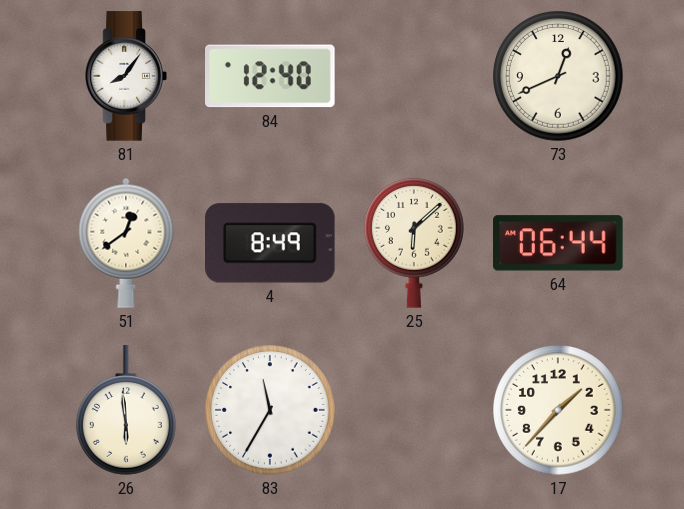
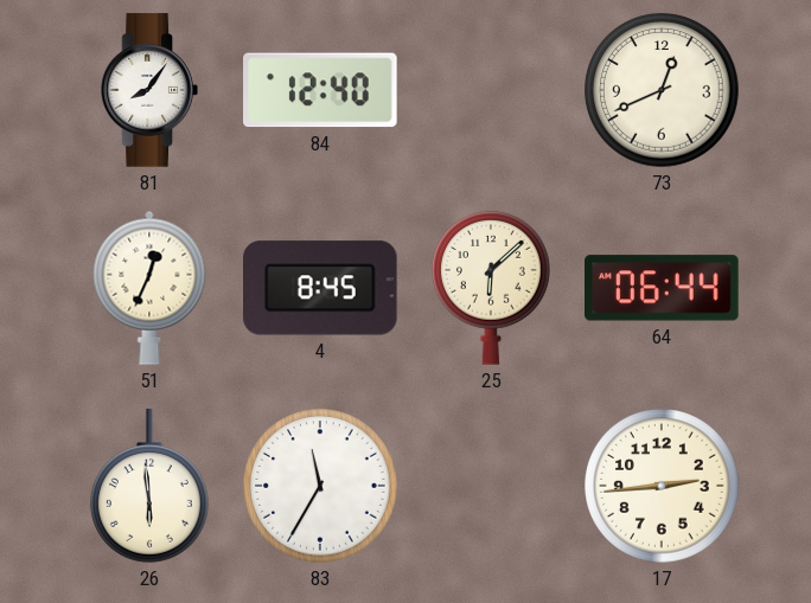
51: 12:39 -> 12:34
4: 8:49 -> 8:45
17: 1:37 -> 2:44
